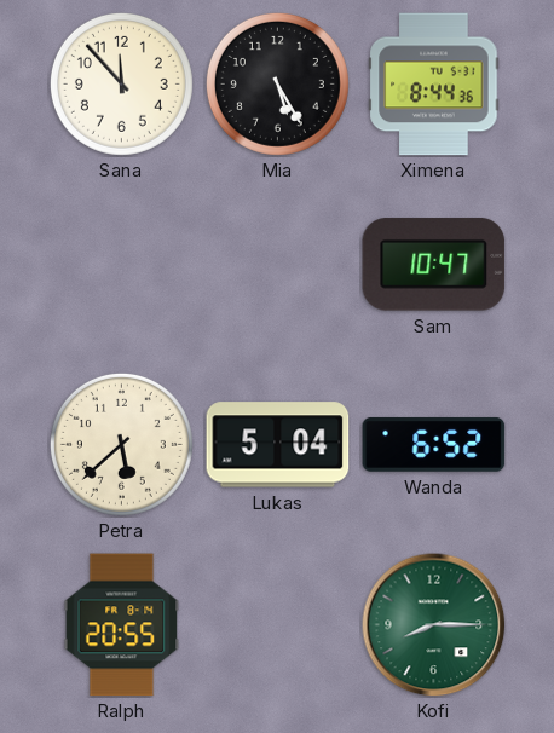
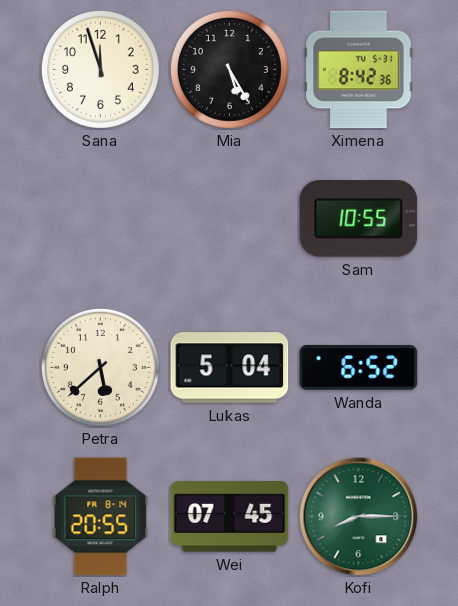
Sana: 11:53 -> 11:57
Ximena: 8:44 -> 8:42
Sam: 10:47 -> 10:55
Wei: none -> 07:45
